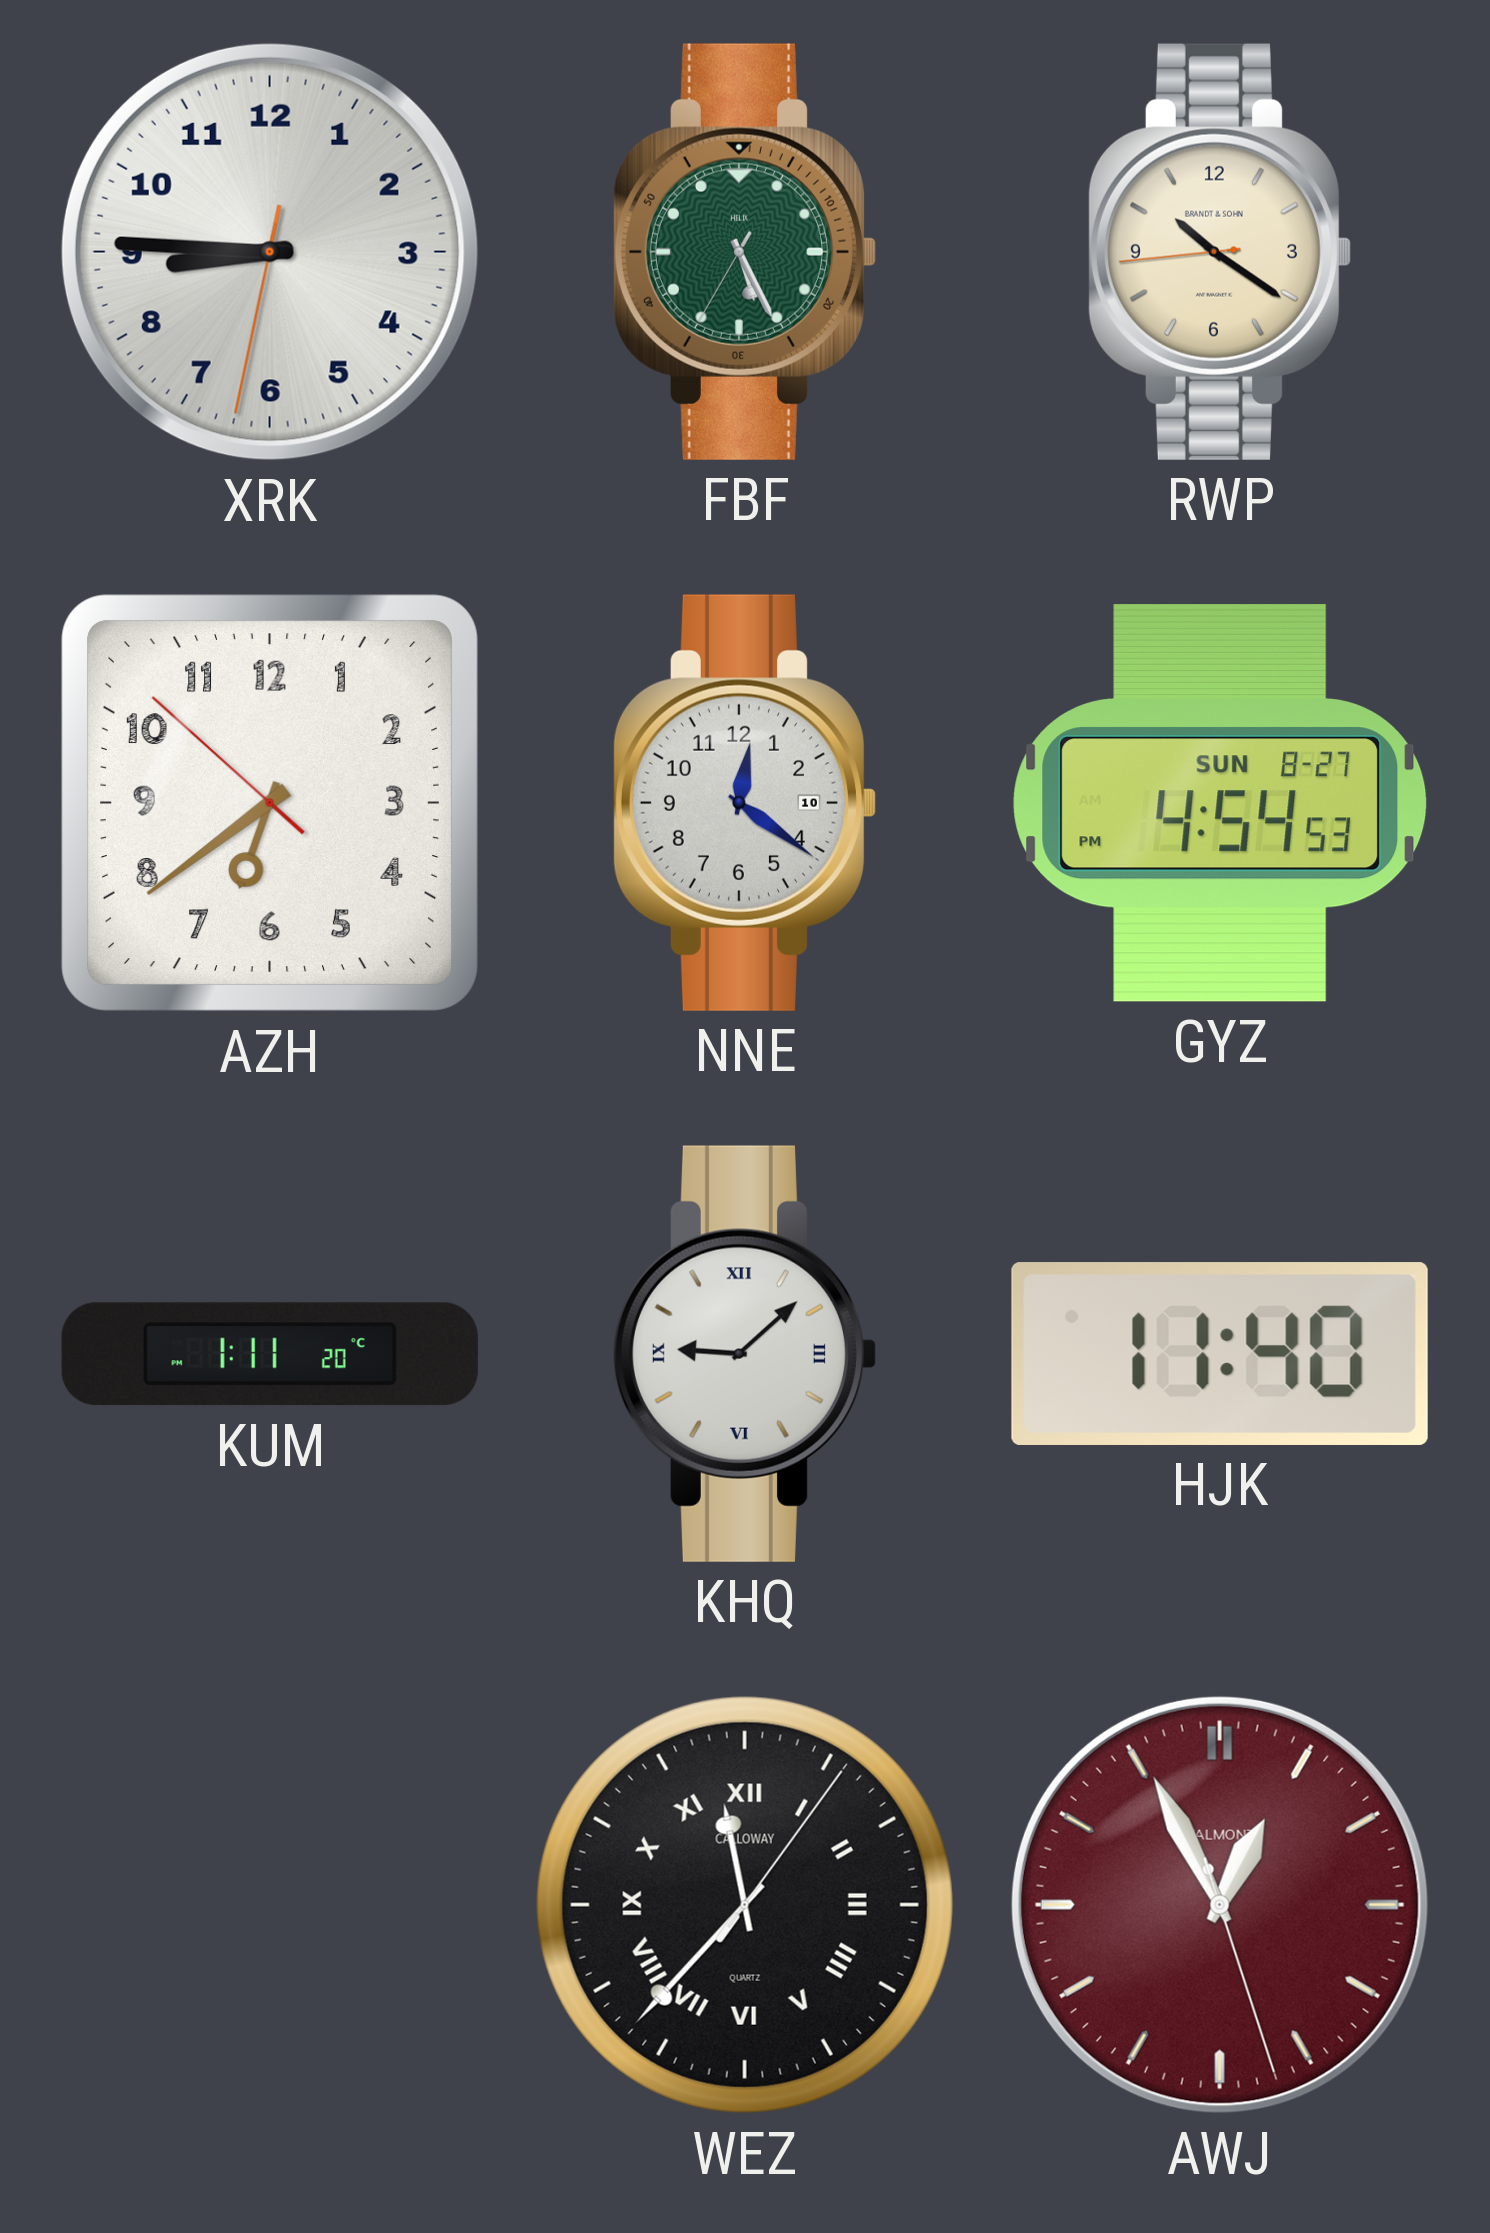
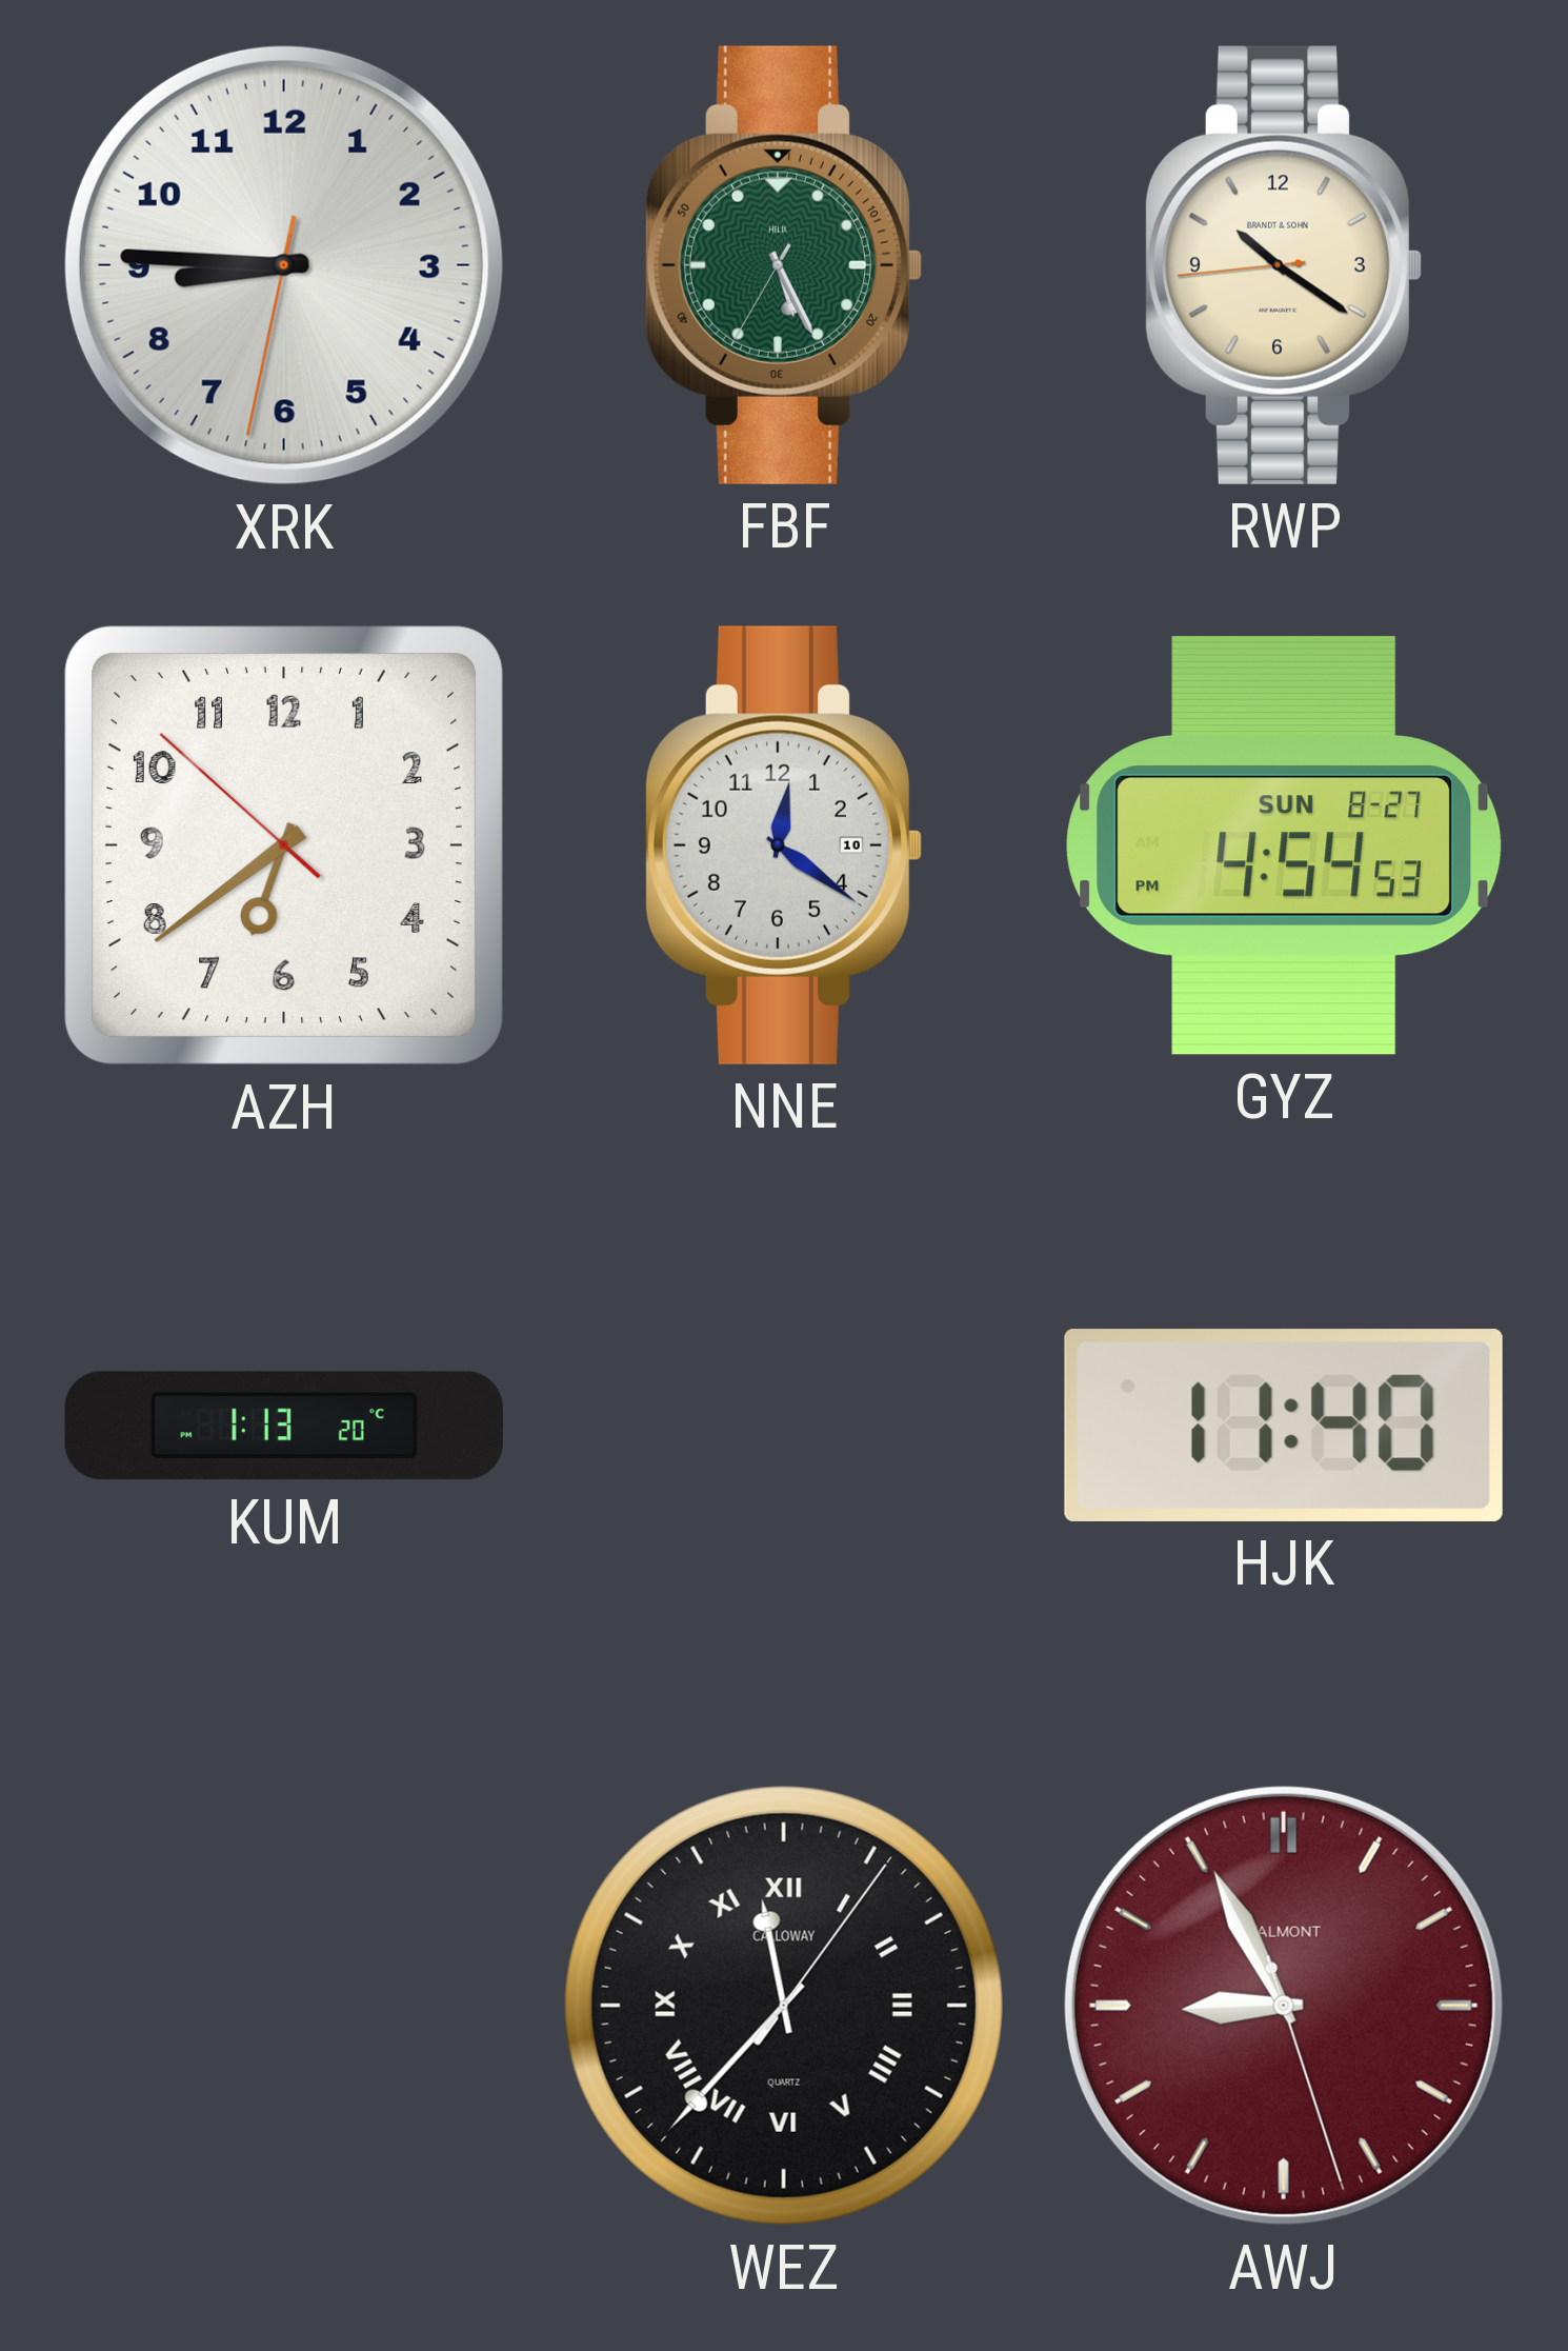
KUM: 1:11 -> 1:13
KHQ: 9:08 -> none
AWJ: 12:55 -> 8:55
